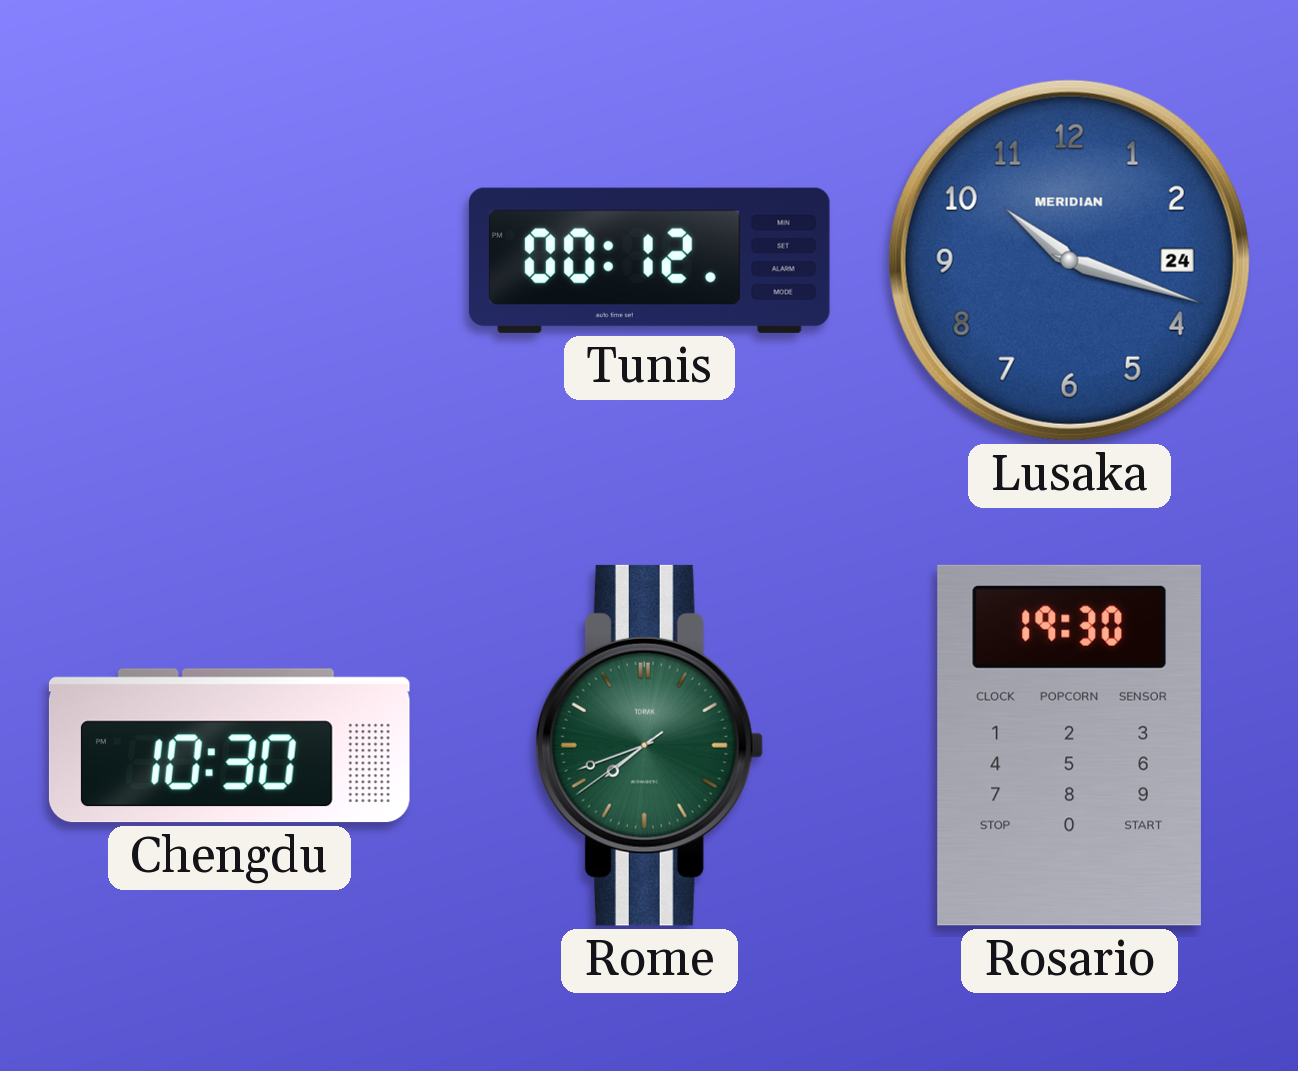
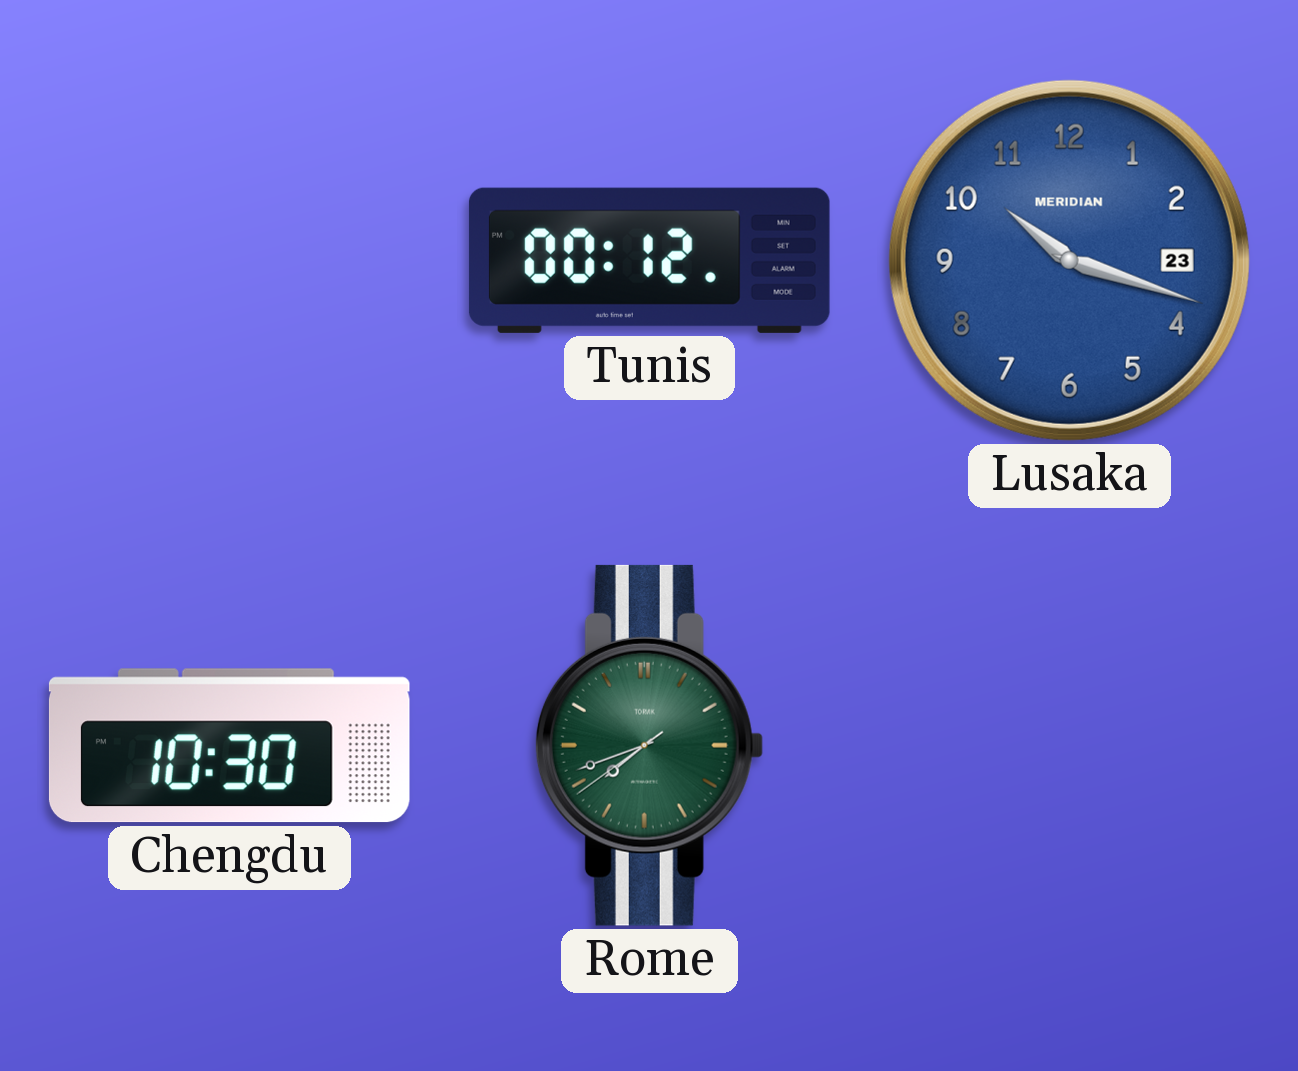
Lusaka date: 24 -> 23
Rosario: 19:30 -> none
